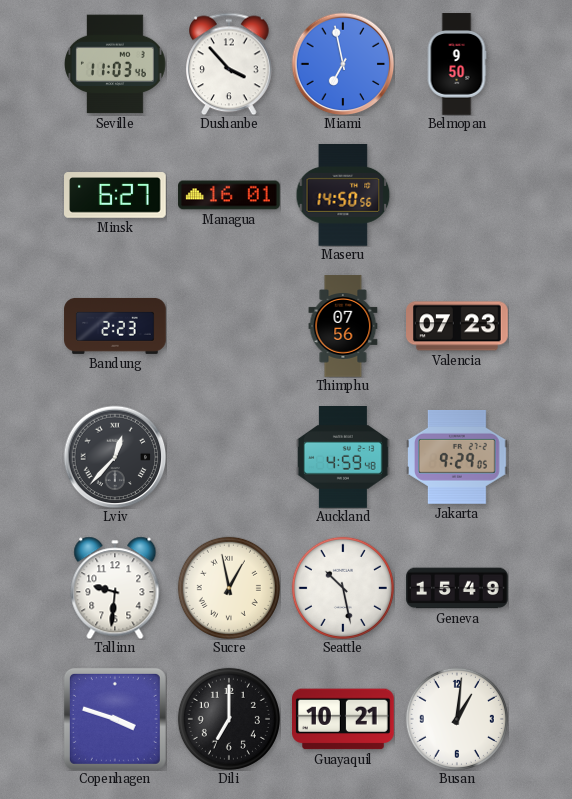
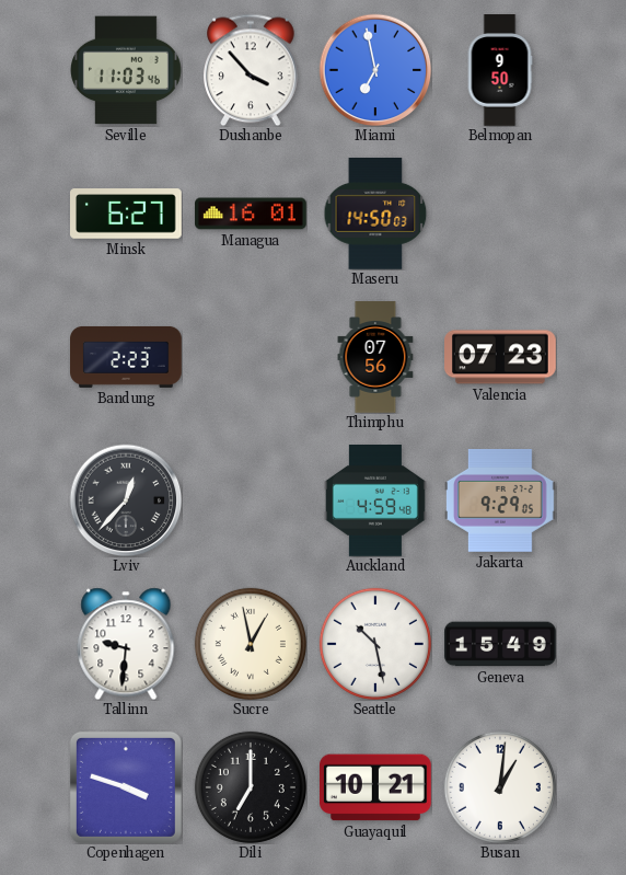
Maseru: 14:50:56 -> 14:50:03
